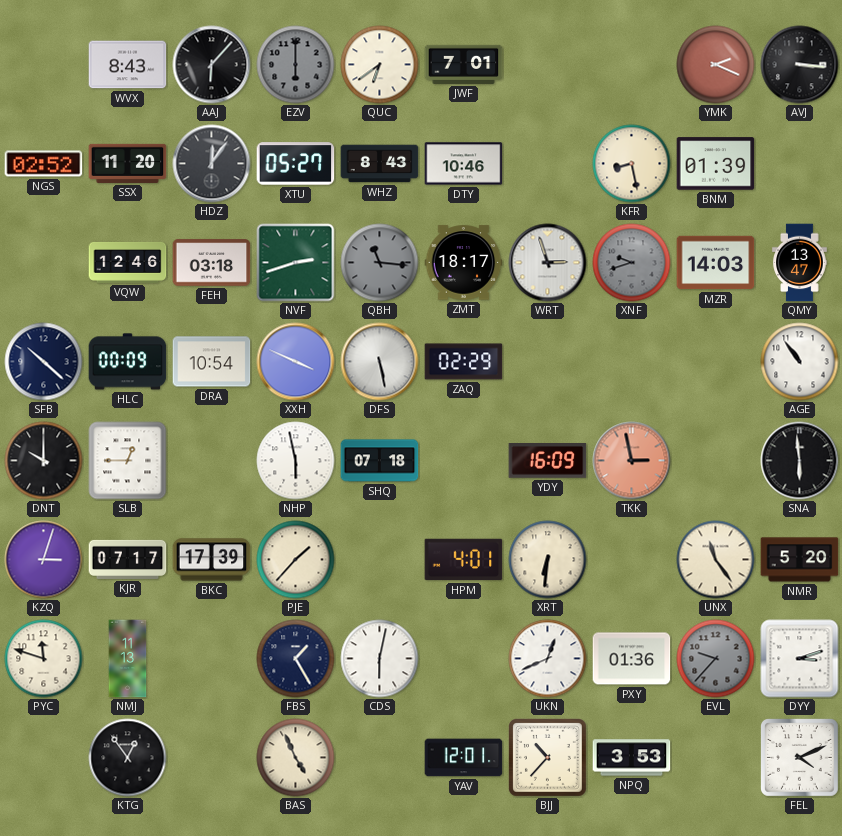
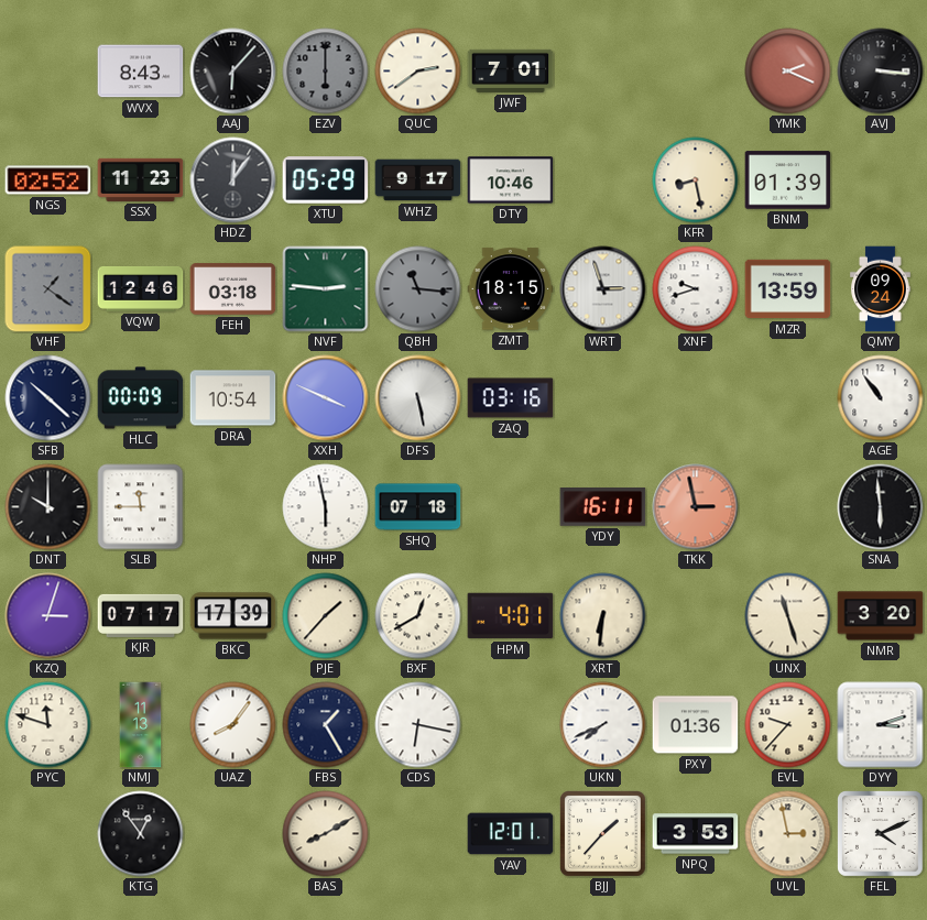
QUC: 6:39 -> 2:39
SSX: 11:20 -> 11:23
XTU: 05:27 -> 05:29
WHZ: 8:43 -> 9:17
VHF: none -> 1:21
NVF: 2:42 -> 2:46
ZMT: 18:17 -> 18:15
XNF dial: grey -> white
MZR: 14:03 -> 13:59
QMY: 13:47 -> 09:24
ZAQ: 02:29 -> 03:16
SLB: 12:45 -> 11:45
YDY: 16:09 -> 16:11
BXF: none -> 12:40
UNX: 11:24 -> 11:27
NMR: 5:20 -> 3:20
UAZ: none -> 8:06
CDS: 6:02 -> 6:17
UKN: 12:41 -> 7:41
EVL dial: grey -> cream
BAS: 4:56 -> 8:10
BJJ: 10:37 -> 1:37
UVL: none -> 2:58
